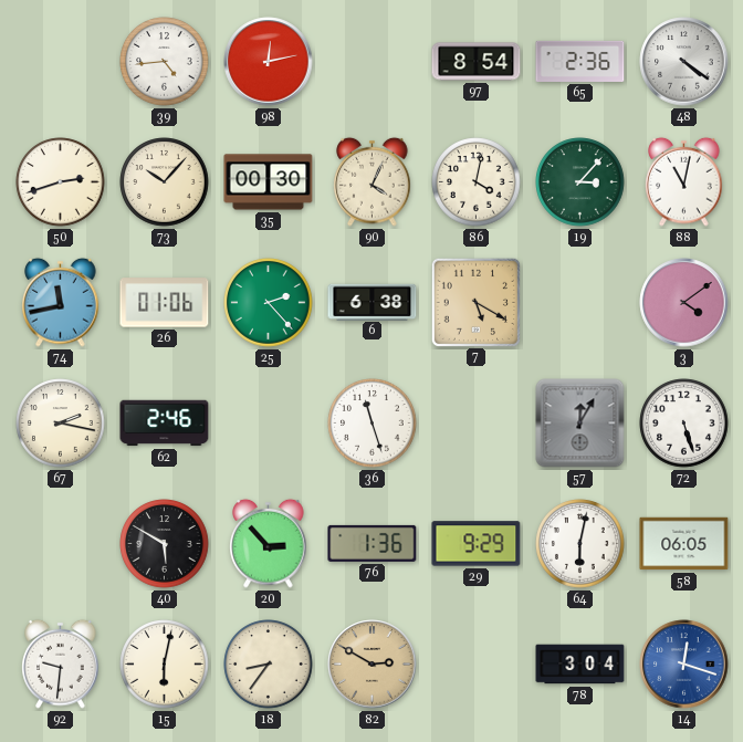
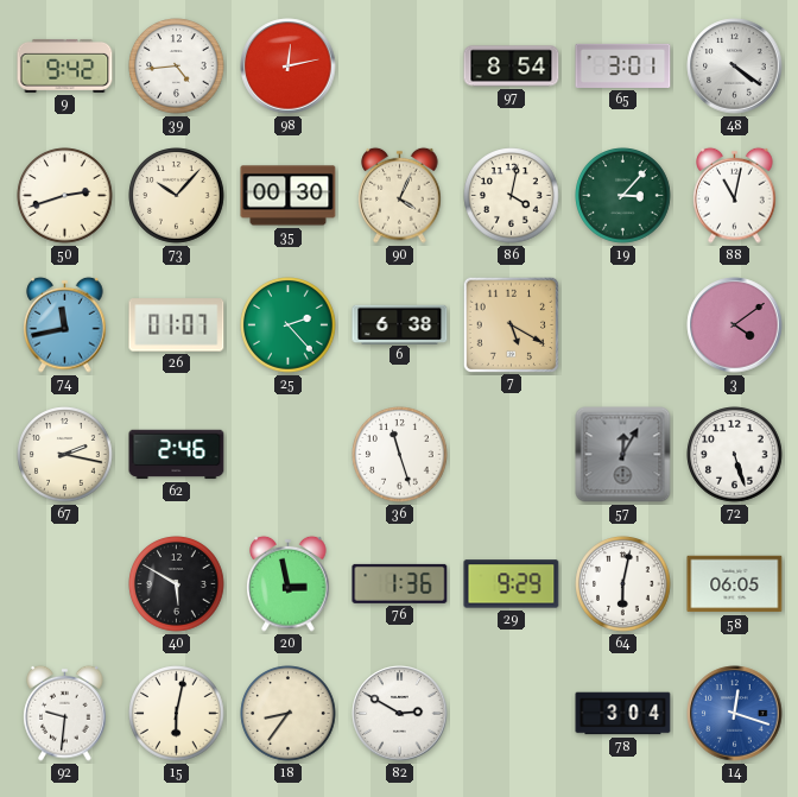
9: none -> 9:42
65: 2:36 -> 3:01
26: 01:06 -> 01:07
20: 2:53 -> 2:58
82 dial: champagne -> white
